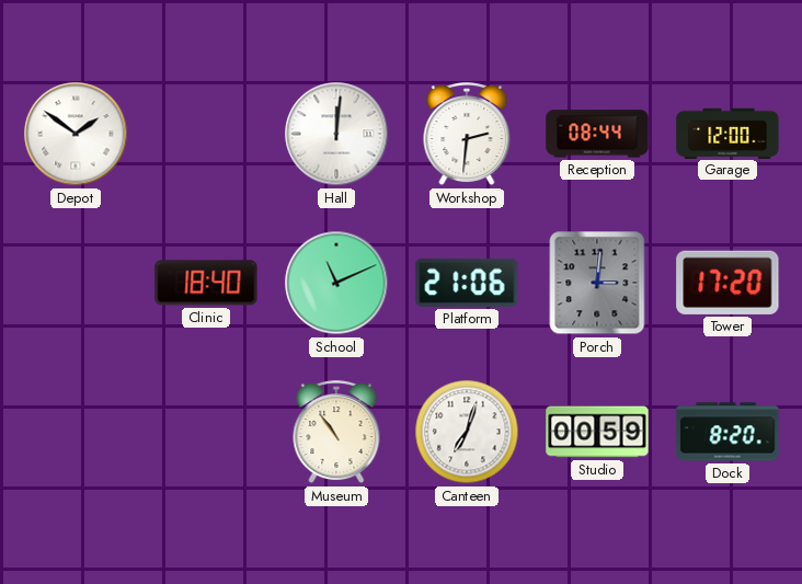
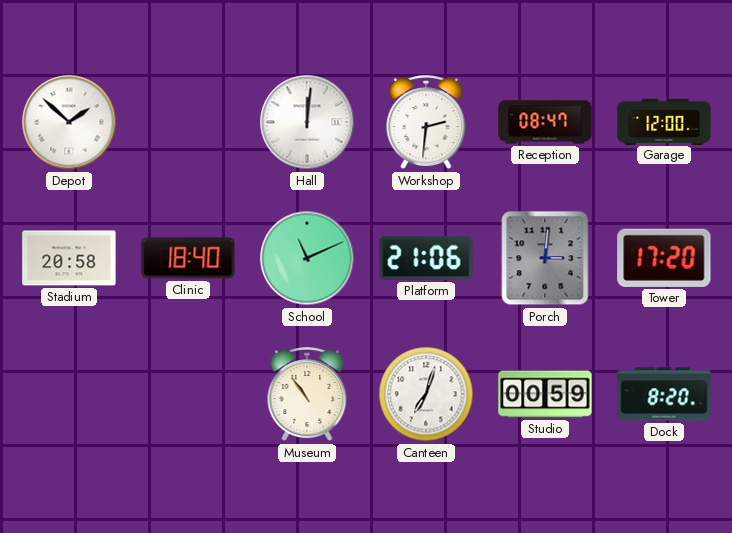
Depot: 1:51 -> 1:52
Reception: 08:44 -> 08:47
Stadium: none -> 20:58
